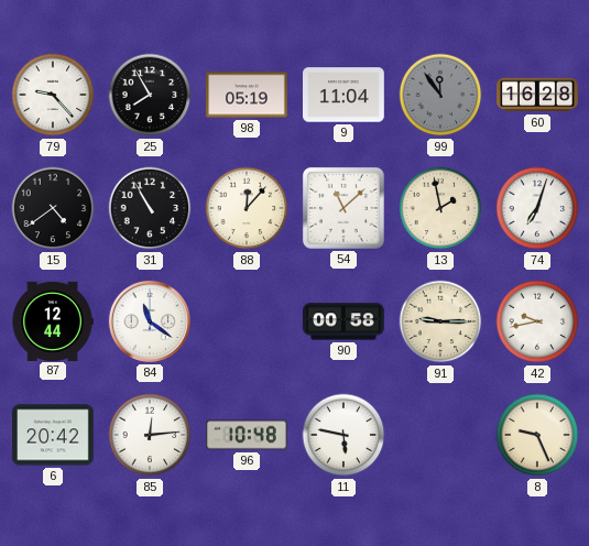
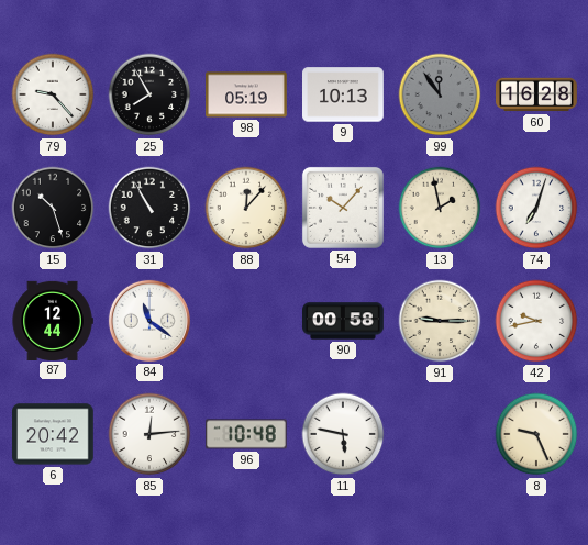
9: 11:04 -> 10:13
15: 4:39 -> 10:27
54: 11:08 -> 10:07
